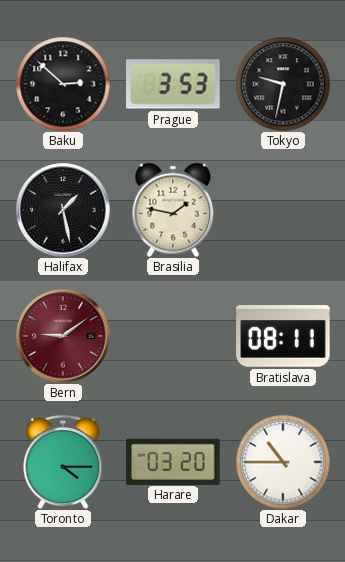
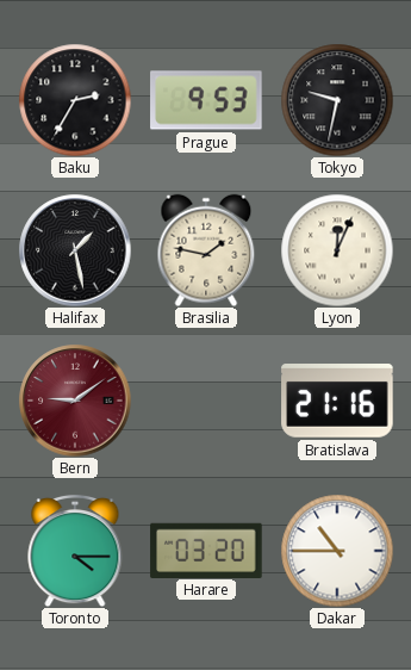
Baku: 2:52 -> 2:35
Prague: 3:53 -> 9:53
Lyon: none -> 12:04
Bratislava: 08:11 -> 21:16
